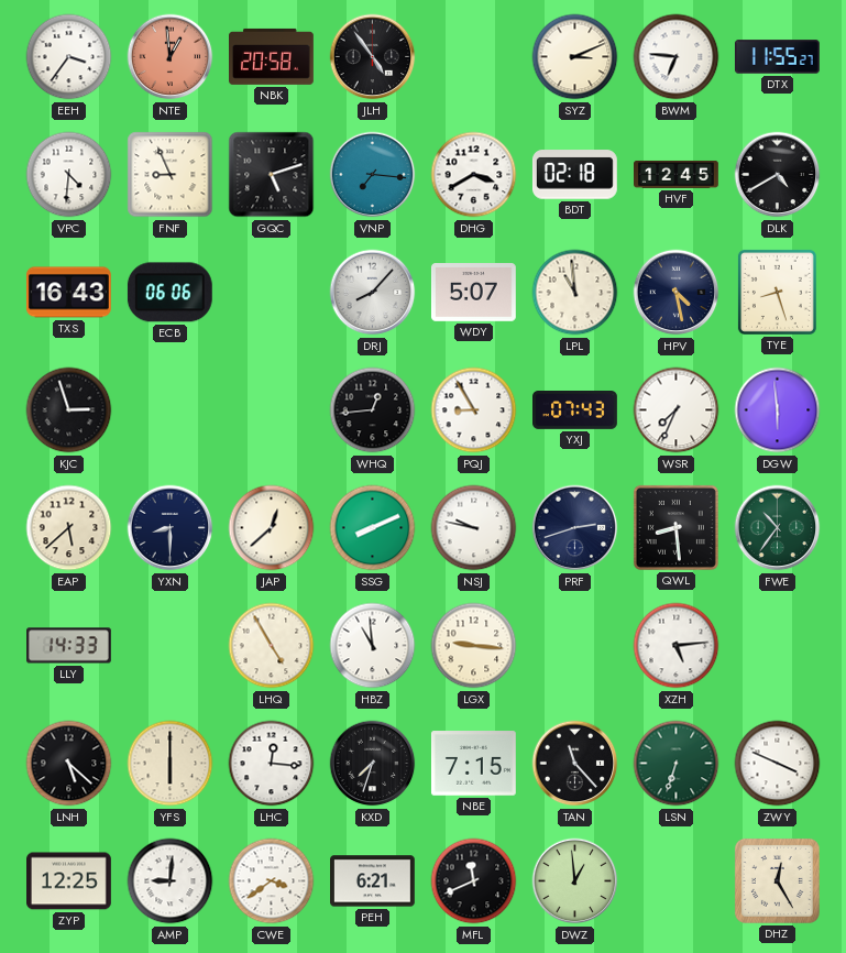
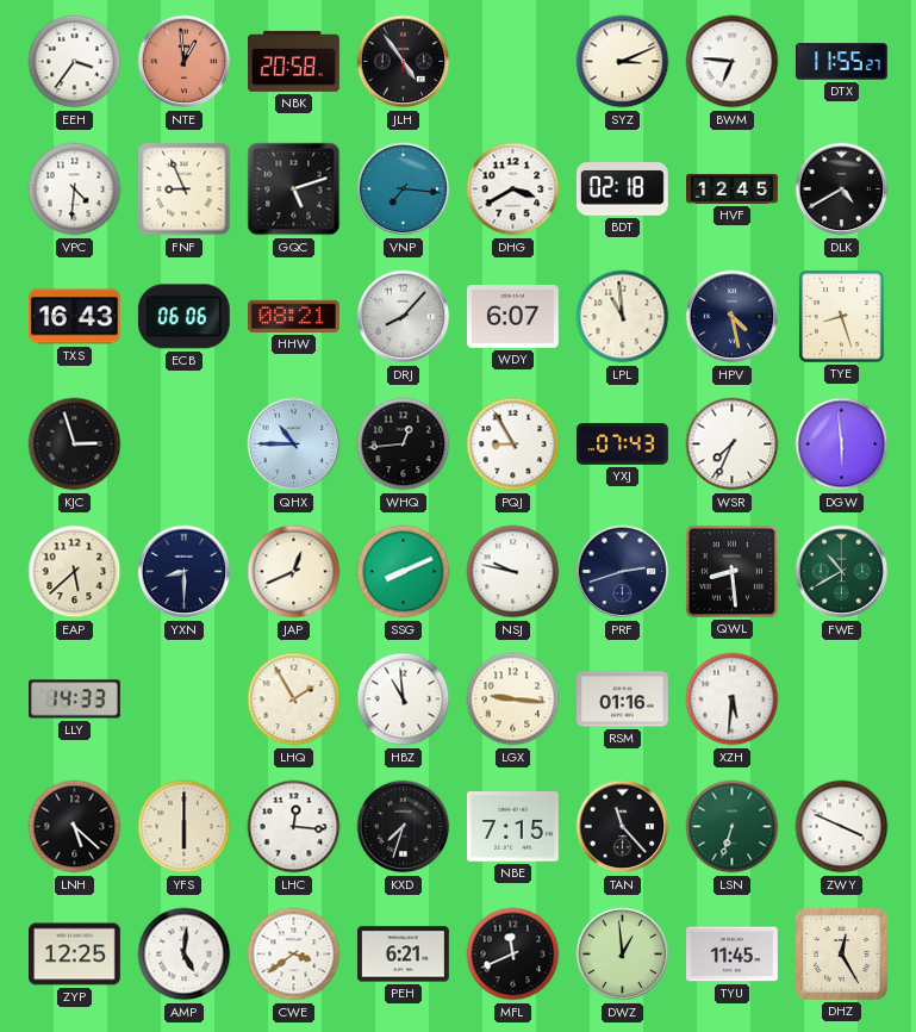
HHW: none -> 08:21
WDY: 5:07 -> 6:07
QHX: none -> 10:45
JAP: 12:38 -> 12:41
FWE: 10:36 -> 10:40
LHQ: 4:55 -> 1:55
RSM: none -> 01:16
XZH: 5:14 -> 5:31
AMP: 9:01 -> 5:01
TYU: none -> 11:45
